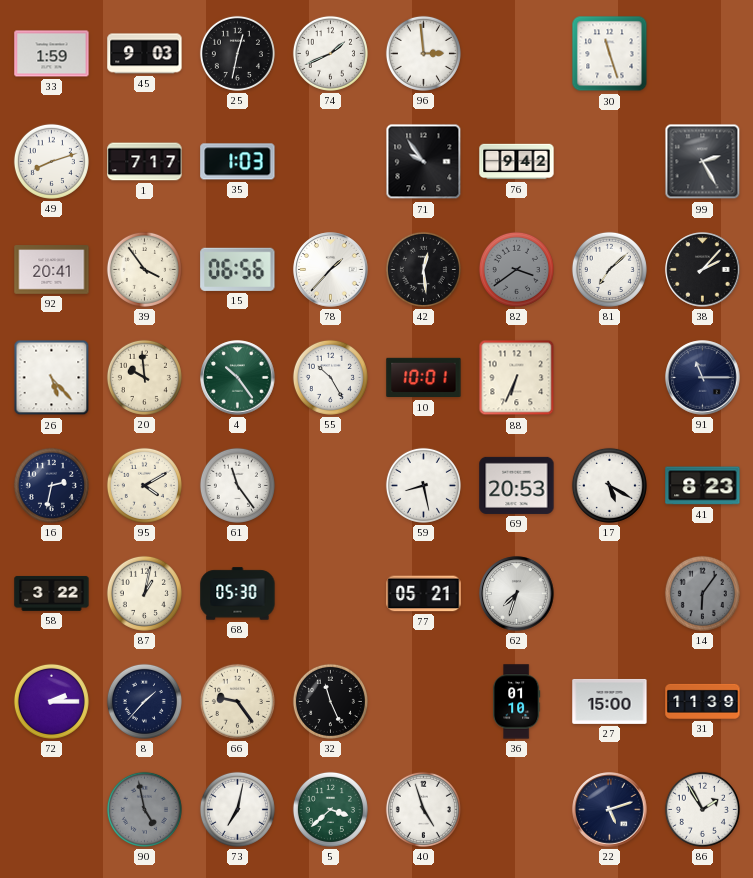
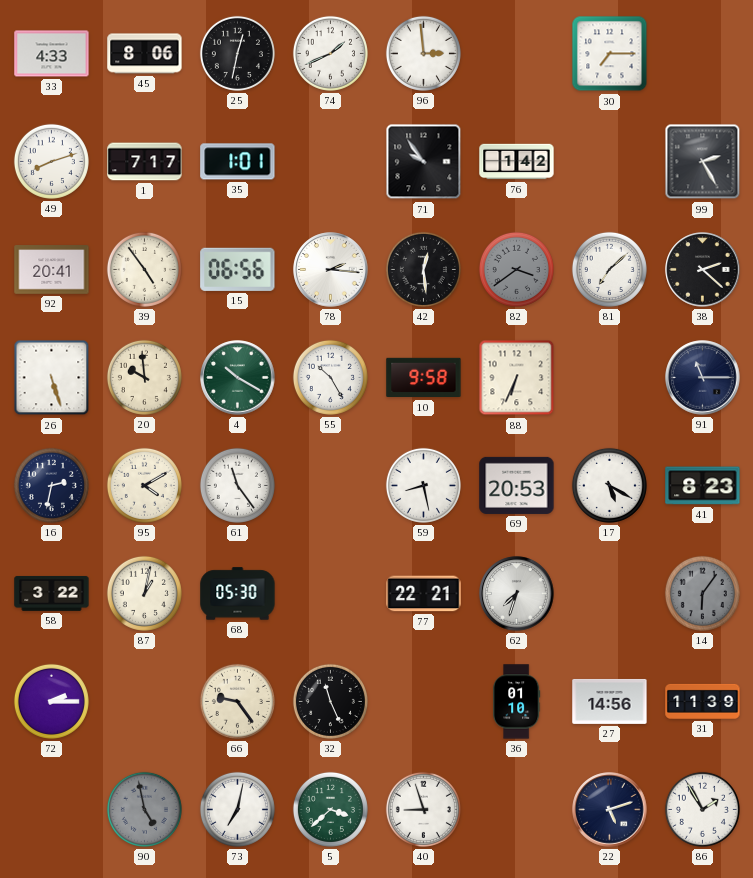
33: 1:59 -> 4:33
45: 9:03 -> 8:06
30: 11:27 -> 7:15
35: 1:03 -> 1:01
76: 9:42 -> 1:42
39: 3:54 -> 4:54
78: 1:37 -> 2:16
38: 2:07 -> 2:22
26: 5:23 -> 5:27
4: 10:24 -> 10:20
10: 10:01 -> 9:58
77: 05:21 -> 22:21
8: 1:37 -> none
27: 15:00 -> 14:56
40: 4:57 -> 8:57
